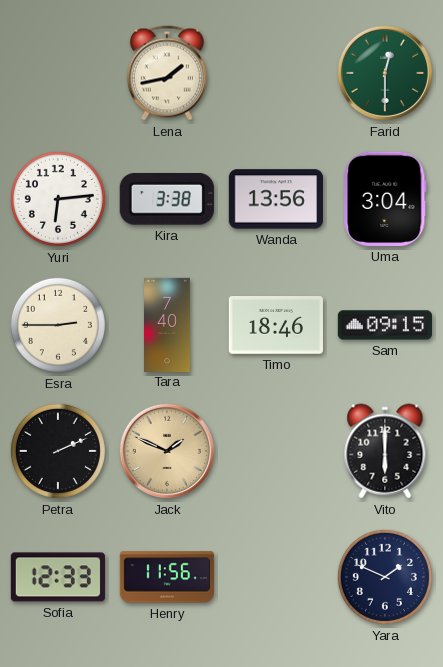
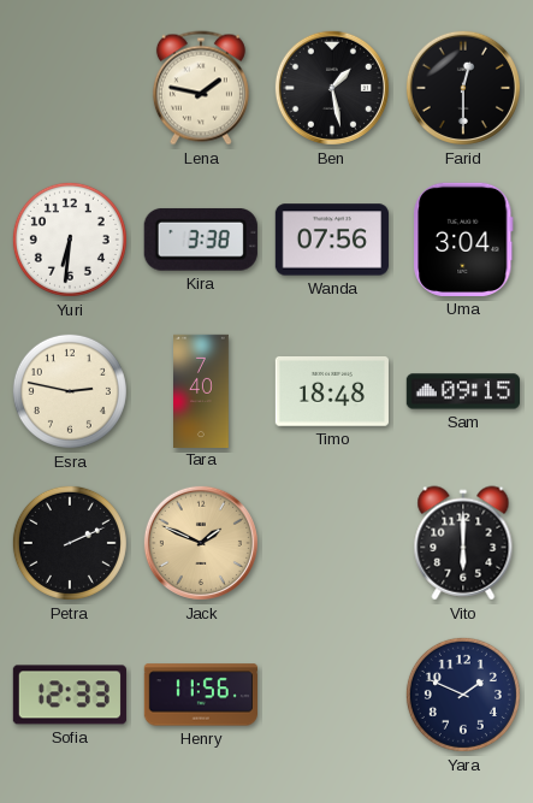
Lena: 1:43 -> 1:47
Ben: none -> 1:28
Farid dial: green -> black
Yuri: 6:14 -> 6:31
Wanda: 13:56 -> 07:56
Esra: 2:45 -> 2:47
Timo: 18:46 -> 18:48
